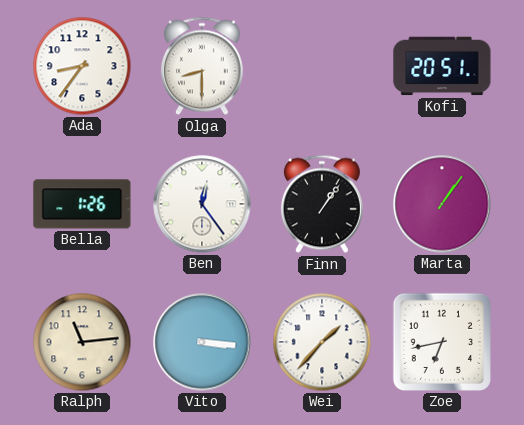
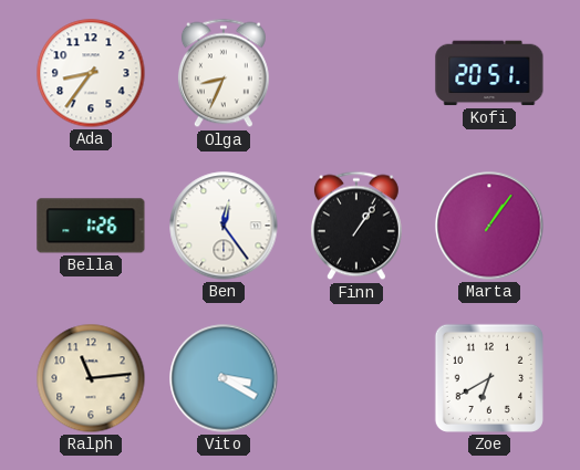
Olga: 8:30 -> 8:34
Vito: 3:16 -> 3:20
Wei: 1:37 -> none
Zoe: 6:43 -> 6:40
